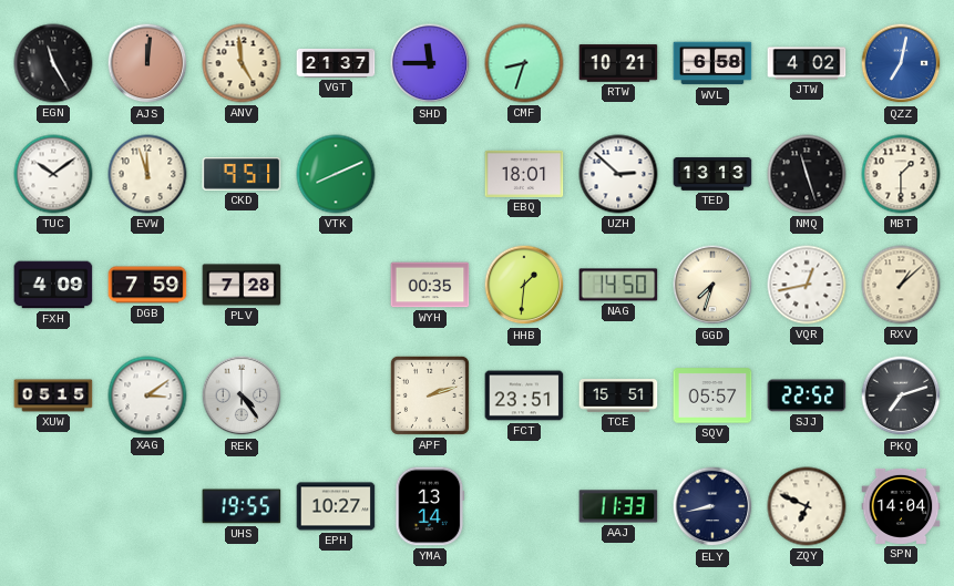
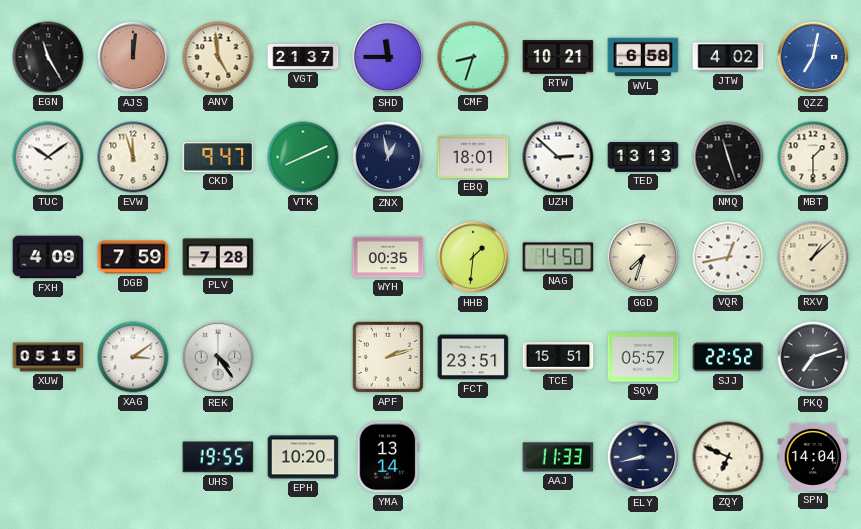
CKD: 9:51 -> 9:47
ZNX: none -> 12:58
EPH: 10:27 -> 10:20
